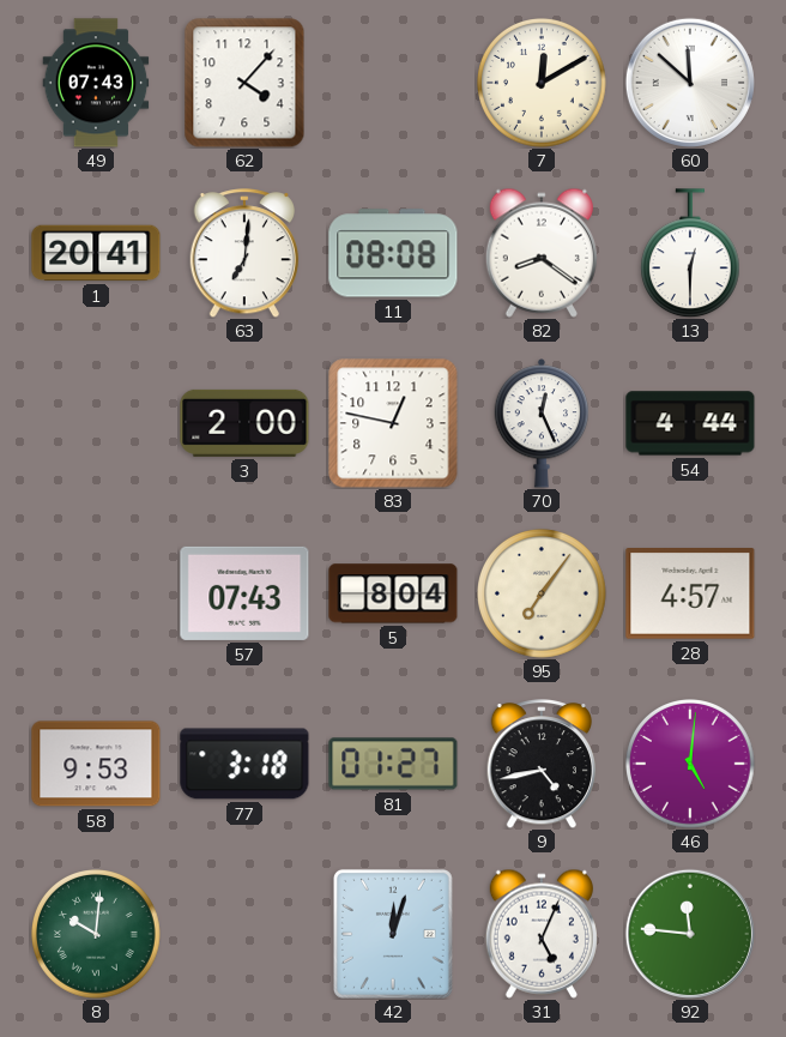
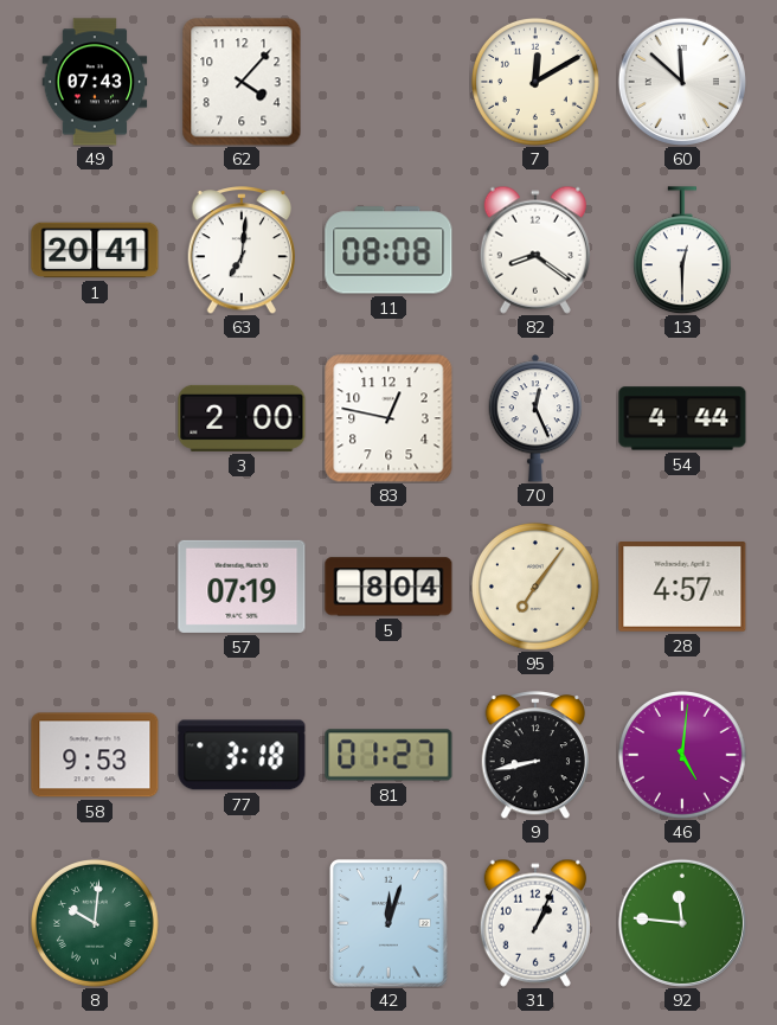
57: 07:43 -> 07:19
9: 4:43 -> 8:43
31: 5:04 -> 1:04
